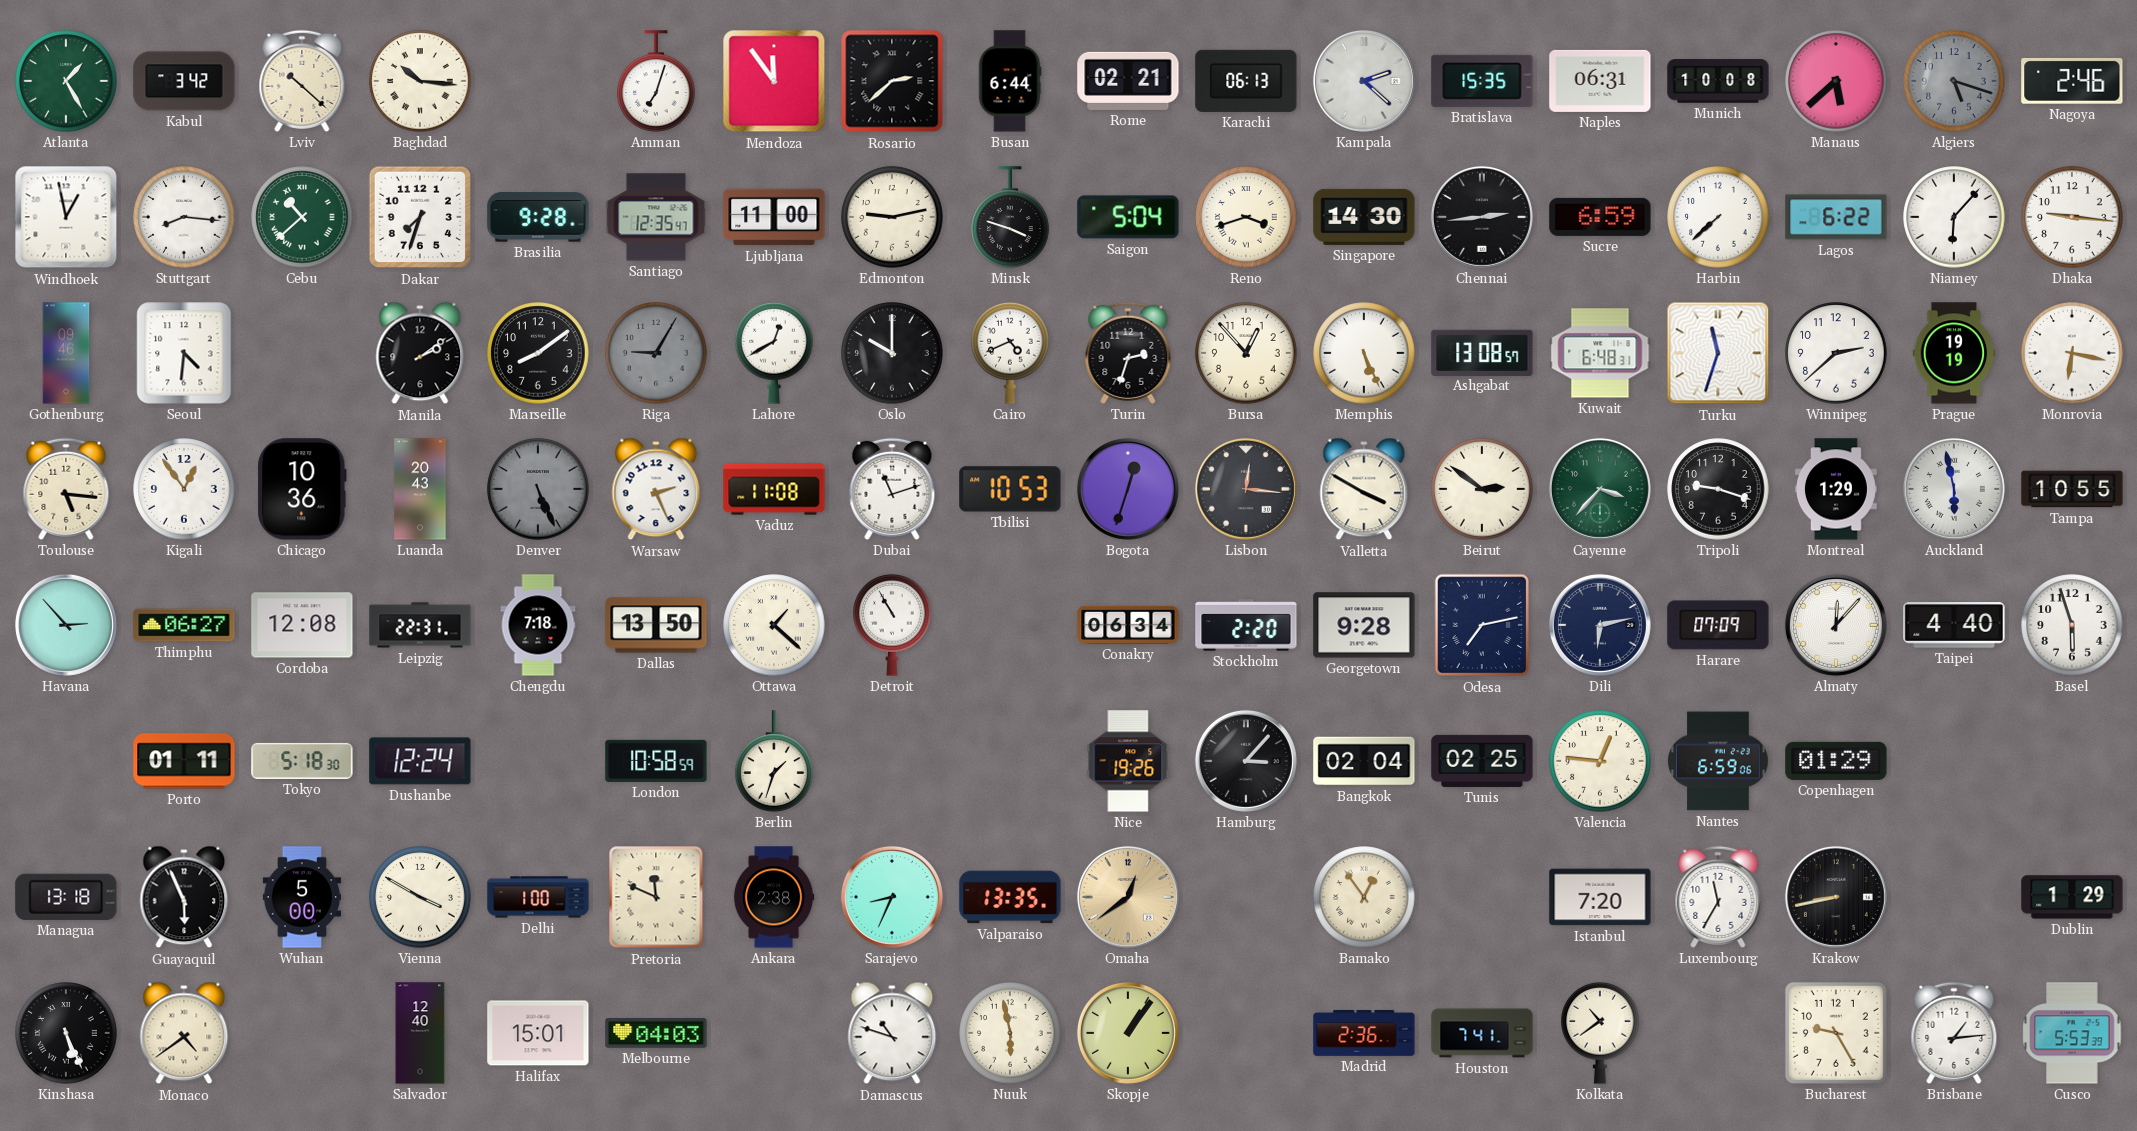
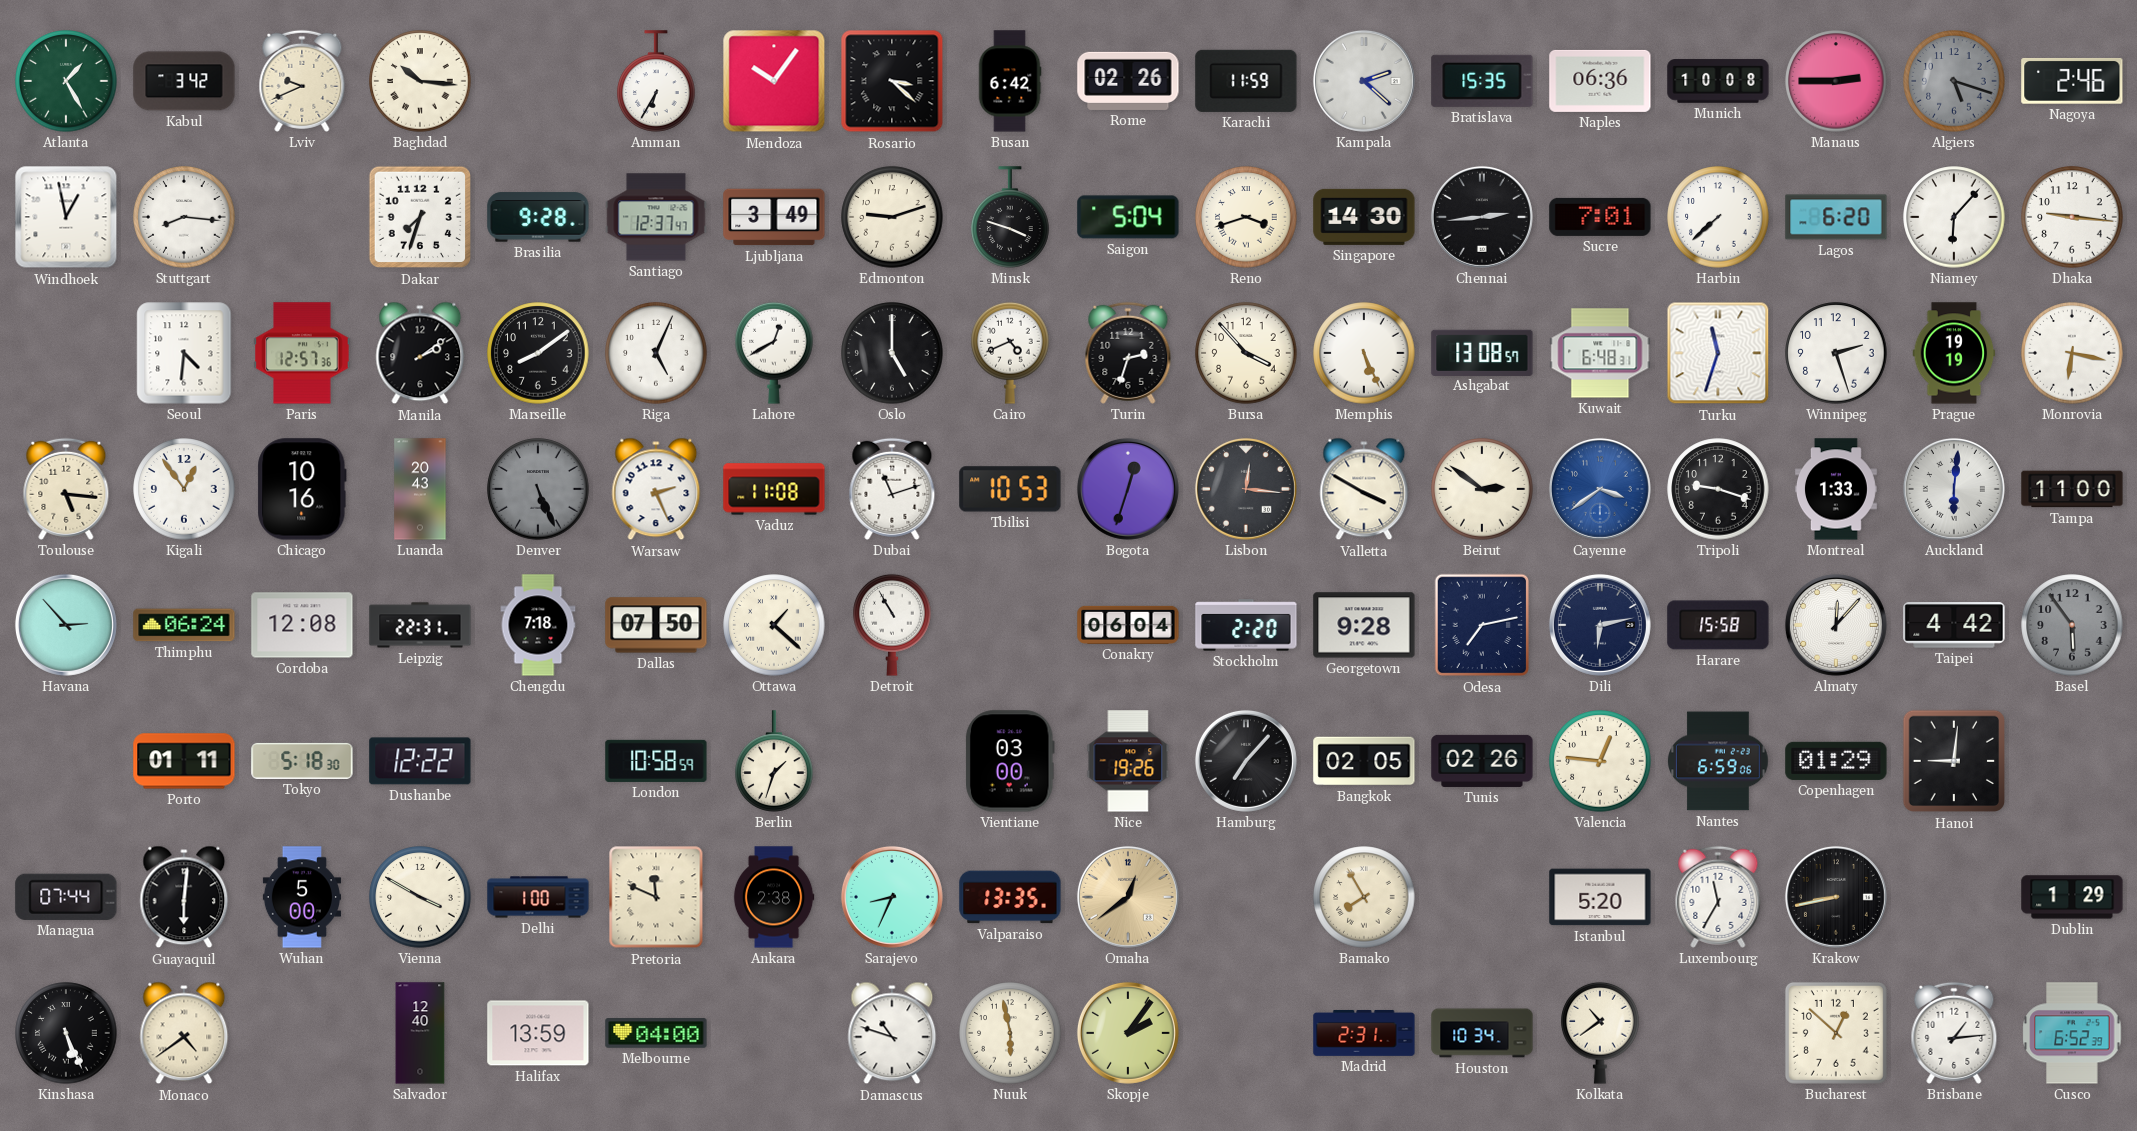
Lviv: 10:22 -> 9:41
Amman: 7:03 -> 6:35
Mendoza: 11:54 -> 10:06
Rosario: 2:38 -> 3:22
Busan: 6:44 -> 6:42
Rome: 02:21 -> 02:26
Karachi: 06:13 -> 11:59
Naples: 06:31 -> 06:36
Manaus: 5:38 -> 2:45
Cebu: 10:38 -> none
Santiago: 12:35 -> 12:37
Ljubljana: 11:00 -> 3:49
Edmonton: 9:13 -> 9:12
Sucre: 6:59 -> 7:01
Lagos: 6:22 -> 6:20
Gothenburg: 09:46 -> none
Paris: none -> 12:57
Riga: 9:05 -> 5:04
Riga dial: grey -> white
Oslo: 10:00 -> 5:00
Bursa: 12:53 -> 3:53
Winnipeg: 2:38 -> 2:27
Chicago: 10:36 -> 10:16
Cayenne: 3:37 -> 3:39
Cayenne dial: green -> blue
Montreal: 1:29 -> 1:33
Auckland: 5:58 -> 6:01
Tampa: 10:55 -> 11:00
Thimphu: 06:27 -> 06:24
Dallas: 13:50 -> 07:50
Conakry: 06:34 -> 06:04
Harare: 07:09 -> 15:58
Taipei: 4:40 -> 4:42
Basel: 5:57 -> 5:54
Basel dial: white -> grey
Dushanbe: 12:24 -> 12:22
Vientiane: none -> 03:00
Hamburg: 3:07 -> 7:07
Bangkok: 02:04 -> 02:05
Tunis: 02:25 -> 02:26
Hanoi: none -> 9:01
Managua: 13:18 -> 07:44
Guayaquil: 5:56 -> 6:01
Bamako: 12:54 -> 7:55
Istanbul: 7:20 -> 5:20
Halifax: 15:01 -> 13:59
Melbourne: 04:03 -> 04:00
Skopje: 1:06 -> 2:06
Madrid: 2:36 -> 2:31
Houston: 7:41 -> 10:34
Bucharest: 9:25 -> 12:52
Cusco: 5:53 -> 6:52
